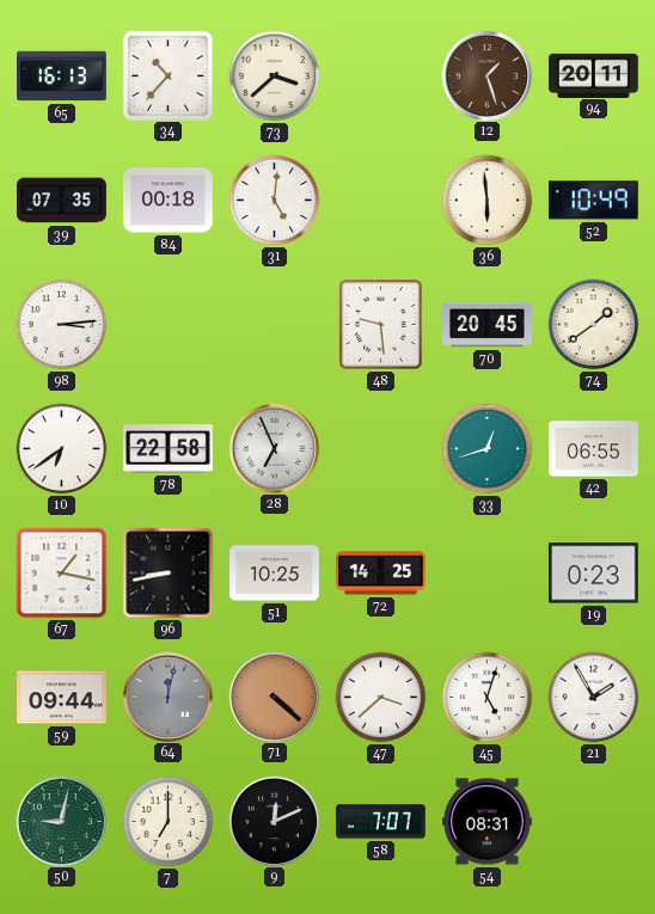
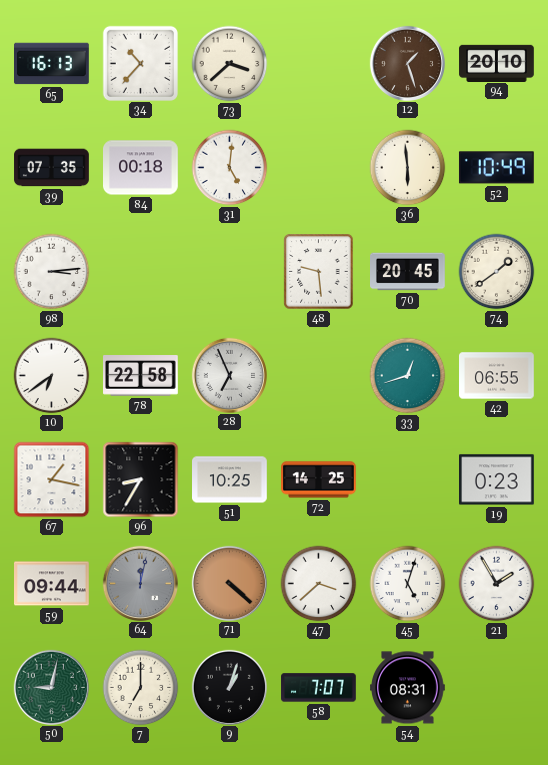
94: 20:11 -> 20:10
96: 8:43 -> 8:35
9: 12:11 -> 1:03
